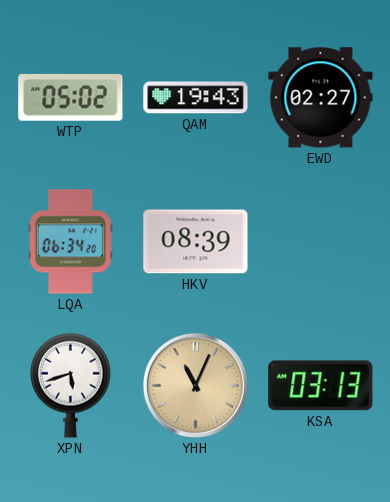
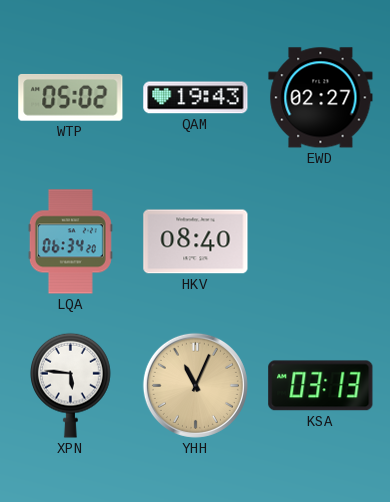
HKV: 08:39 -> 08:40
XPN: 5:42 -> 5:46
